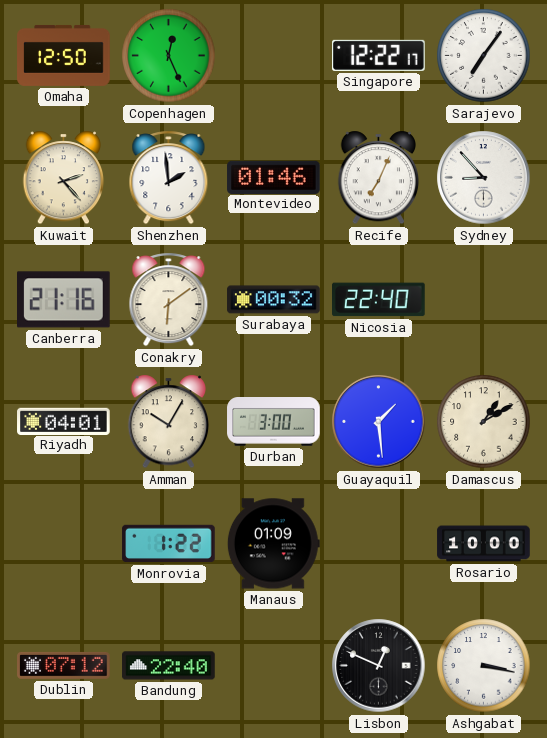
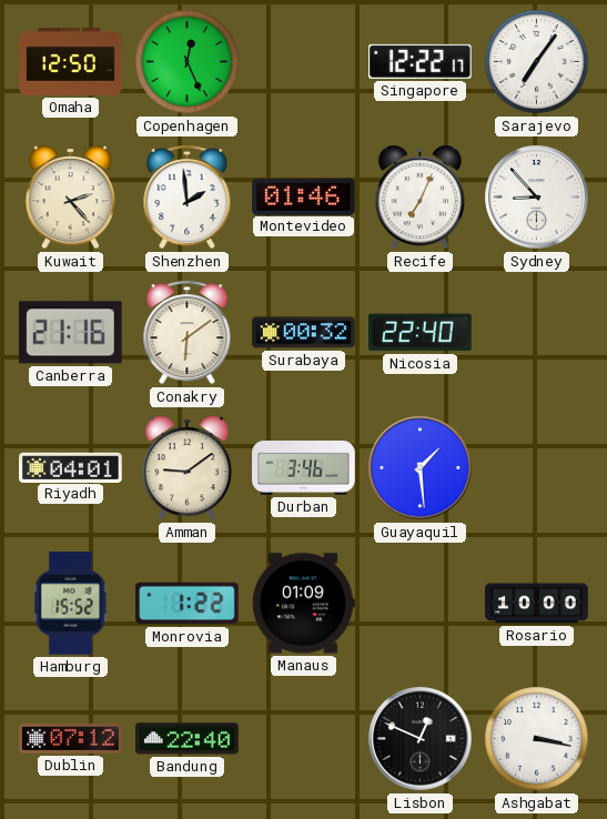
Amman: 10:05 -> 9:09
Durban: 3:00 -> 3:46
Damascus: 1:10 -> none
Hamburg: none -> 15:52
